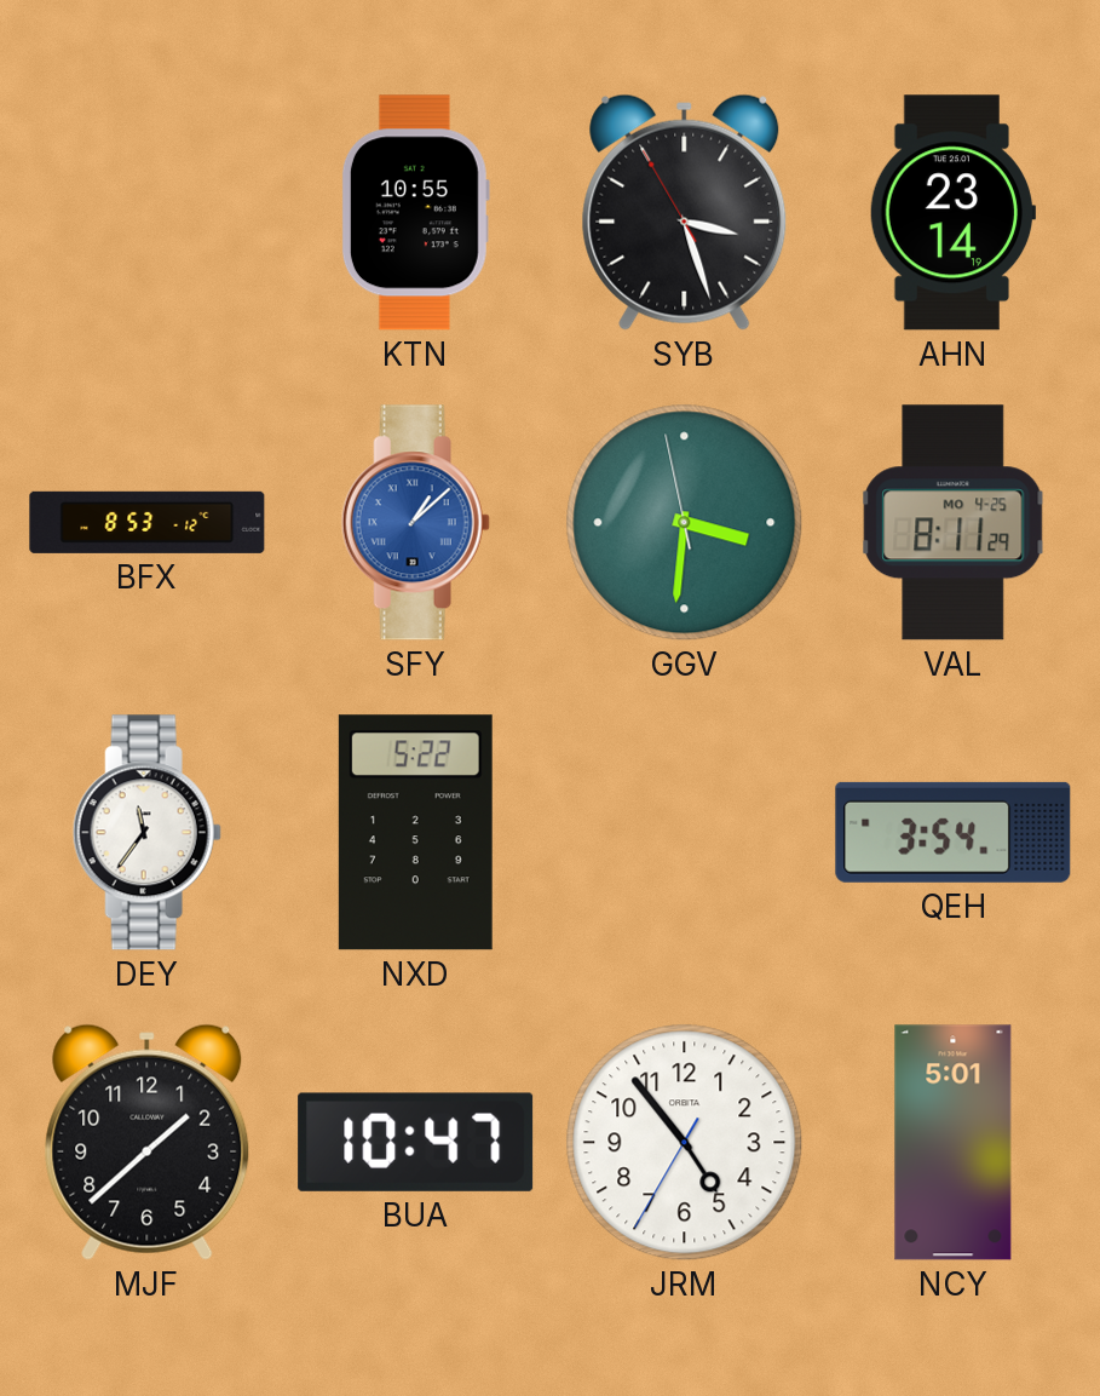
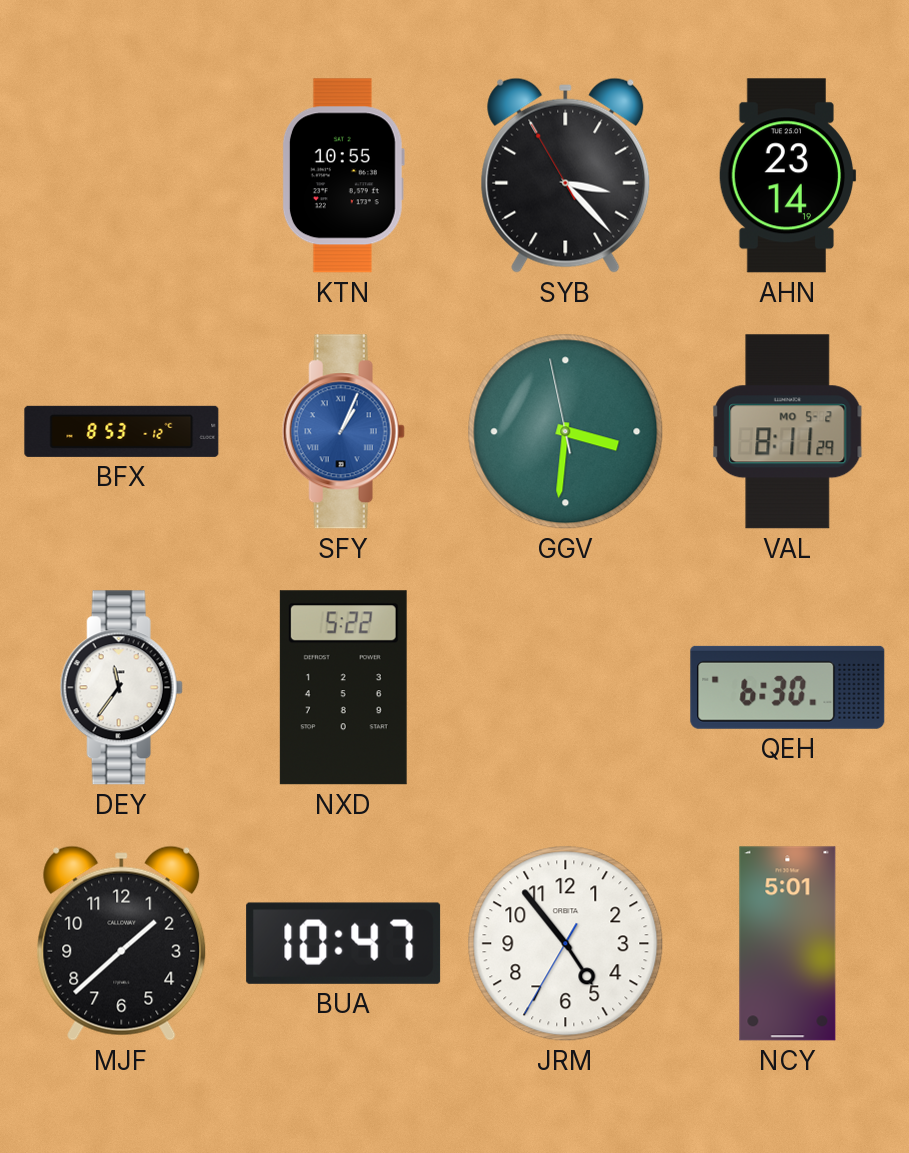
SYB: 3:26 -> 3:22
SFY: 1:08 -> 1:04
VAL date: MO 4-25 -> MO 5-2
QEH: 3:54 -> 6:30
